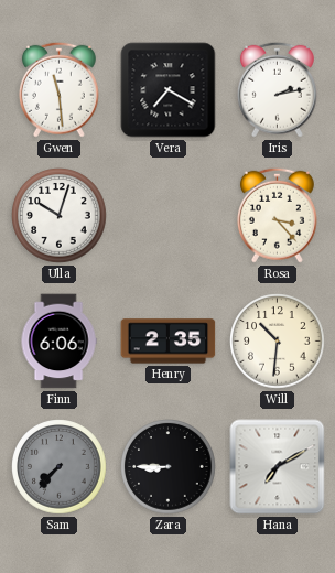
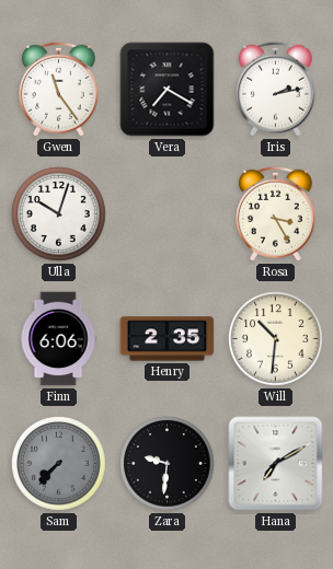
Gwen: 11:29 -> 11:24
Rosa: 3:23 -> 3:25
Zara: 8:45 -> 9:31
